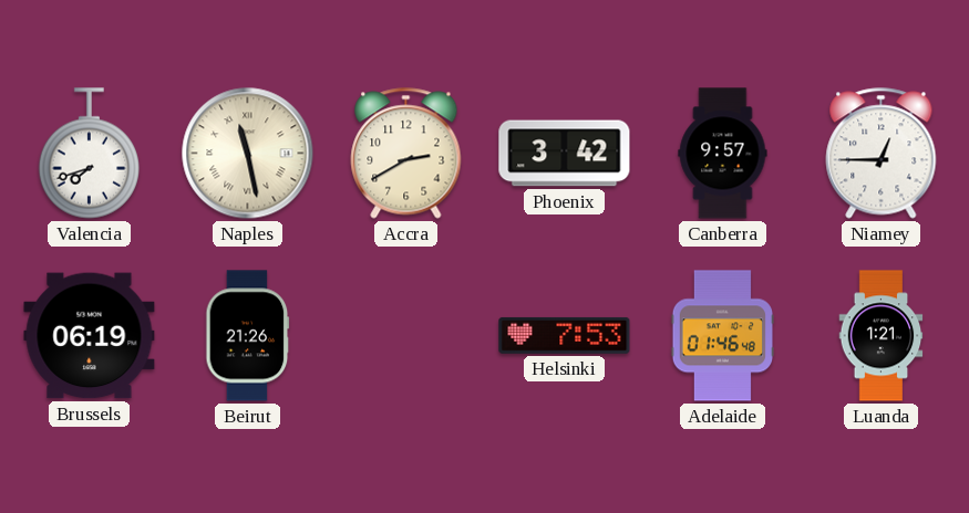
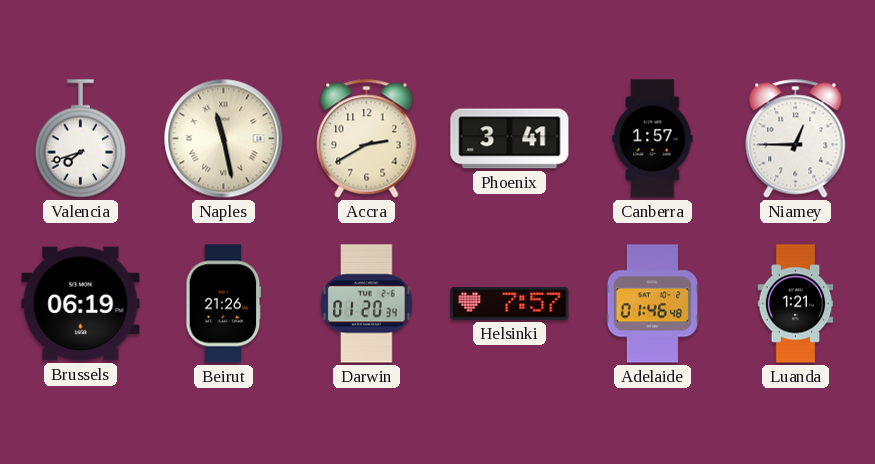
Phoenix: 3:42 -> 3:41
Canberra: 9:57 -> 1:57
Darwin: none -> 01:20
Helsinki: 7:53 -> 7:57
